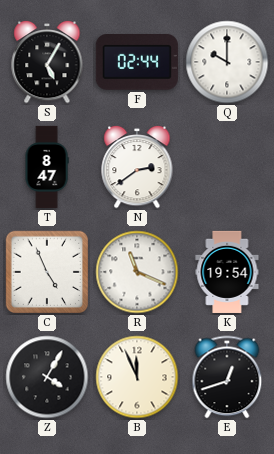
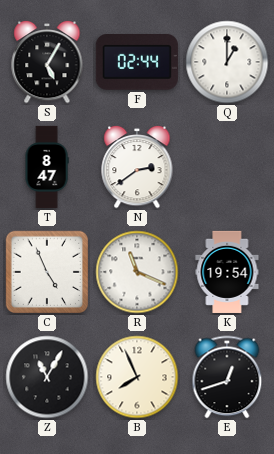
Q: 10:00 -> 1:00
Z: 4:05 -> 11:05
B: 11:56 -> 7:56
